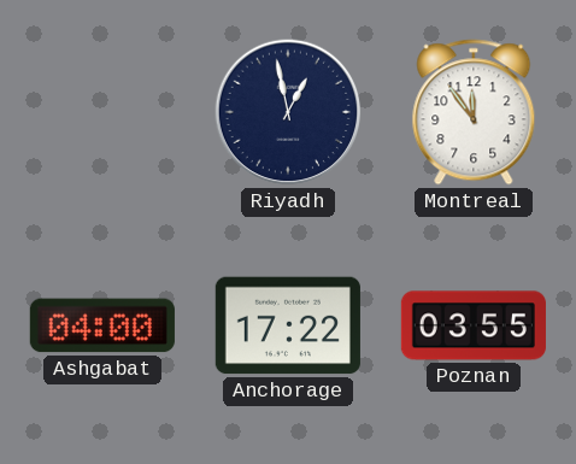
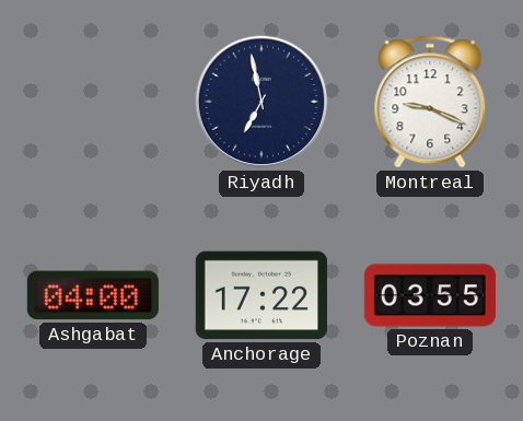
Riyadh: 12:58 -> 6:58
Montreal: 11:54 -> 9:19
